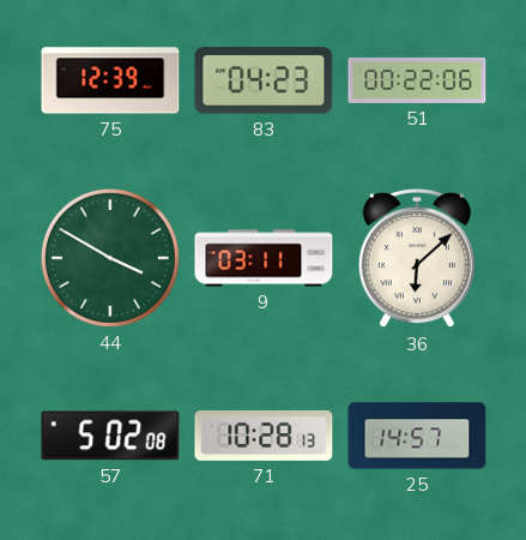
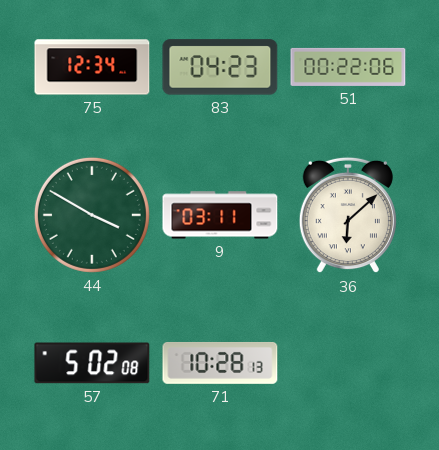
75: 12:39 -> 12:34
25: 14:57 -> none
